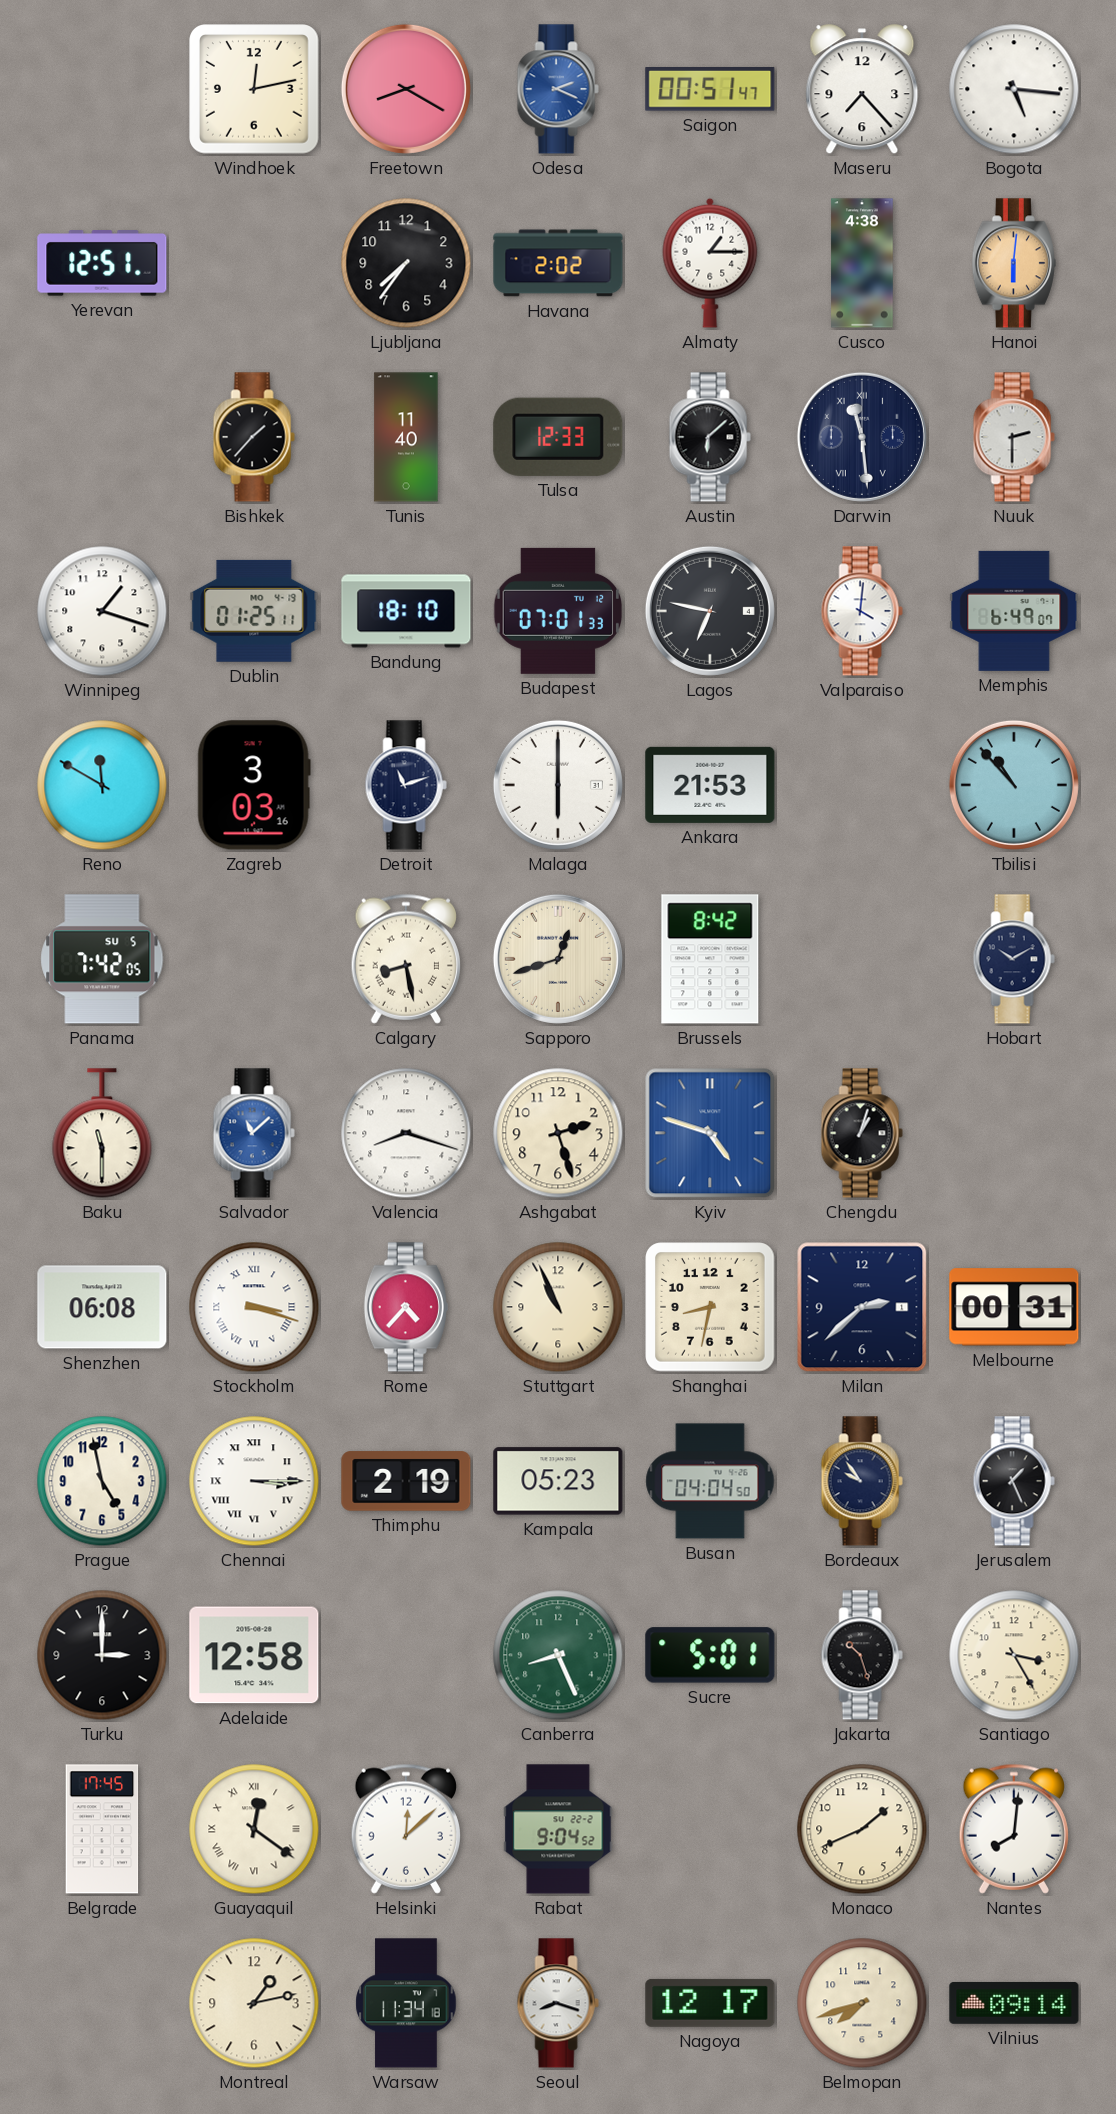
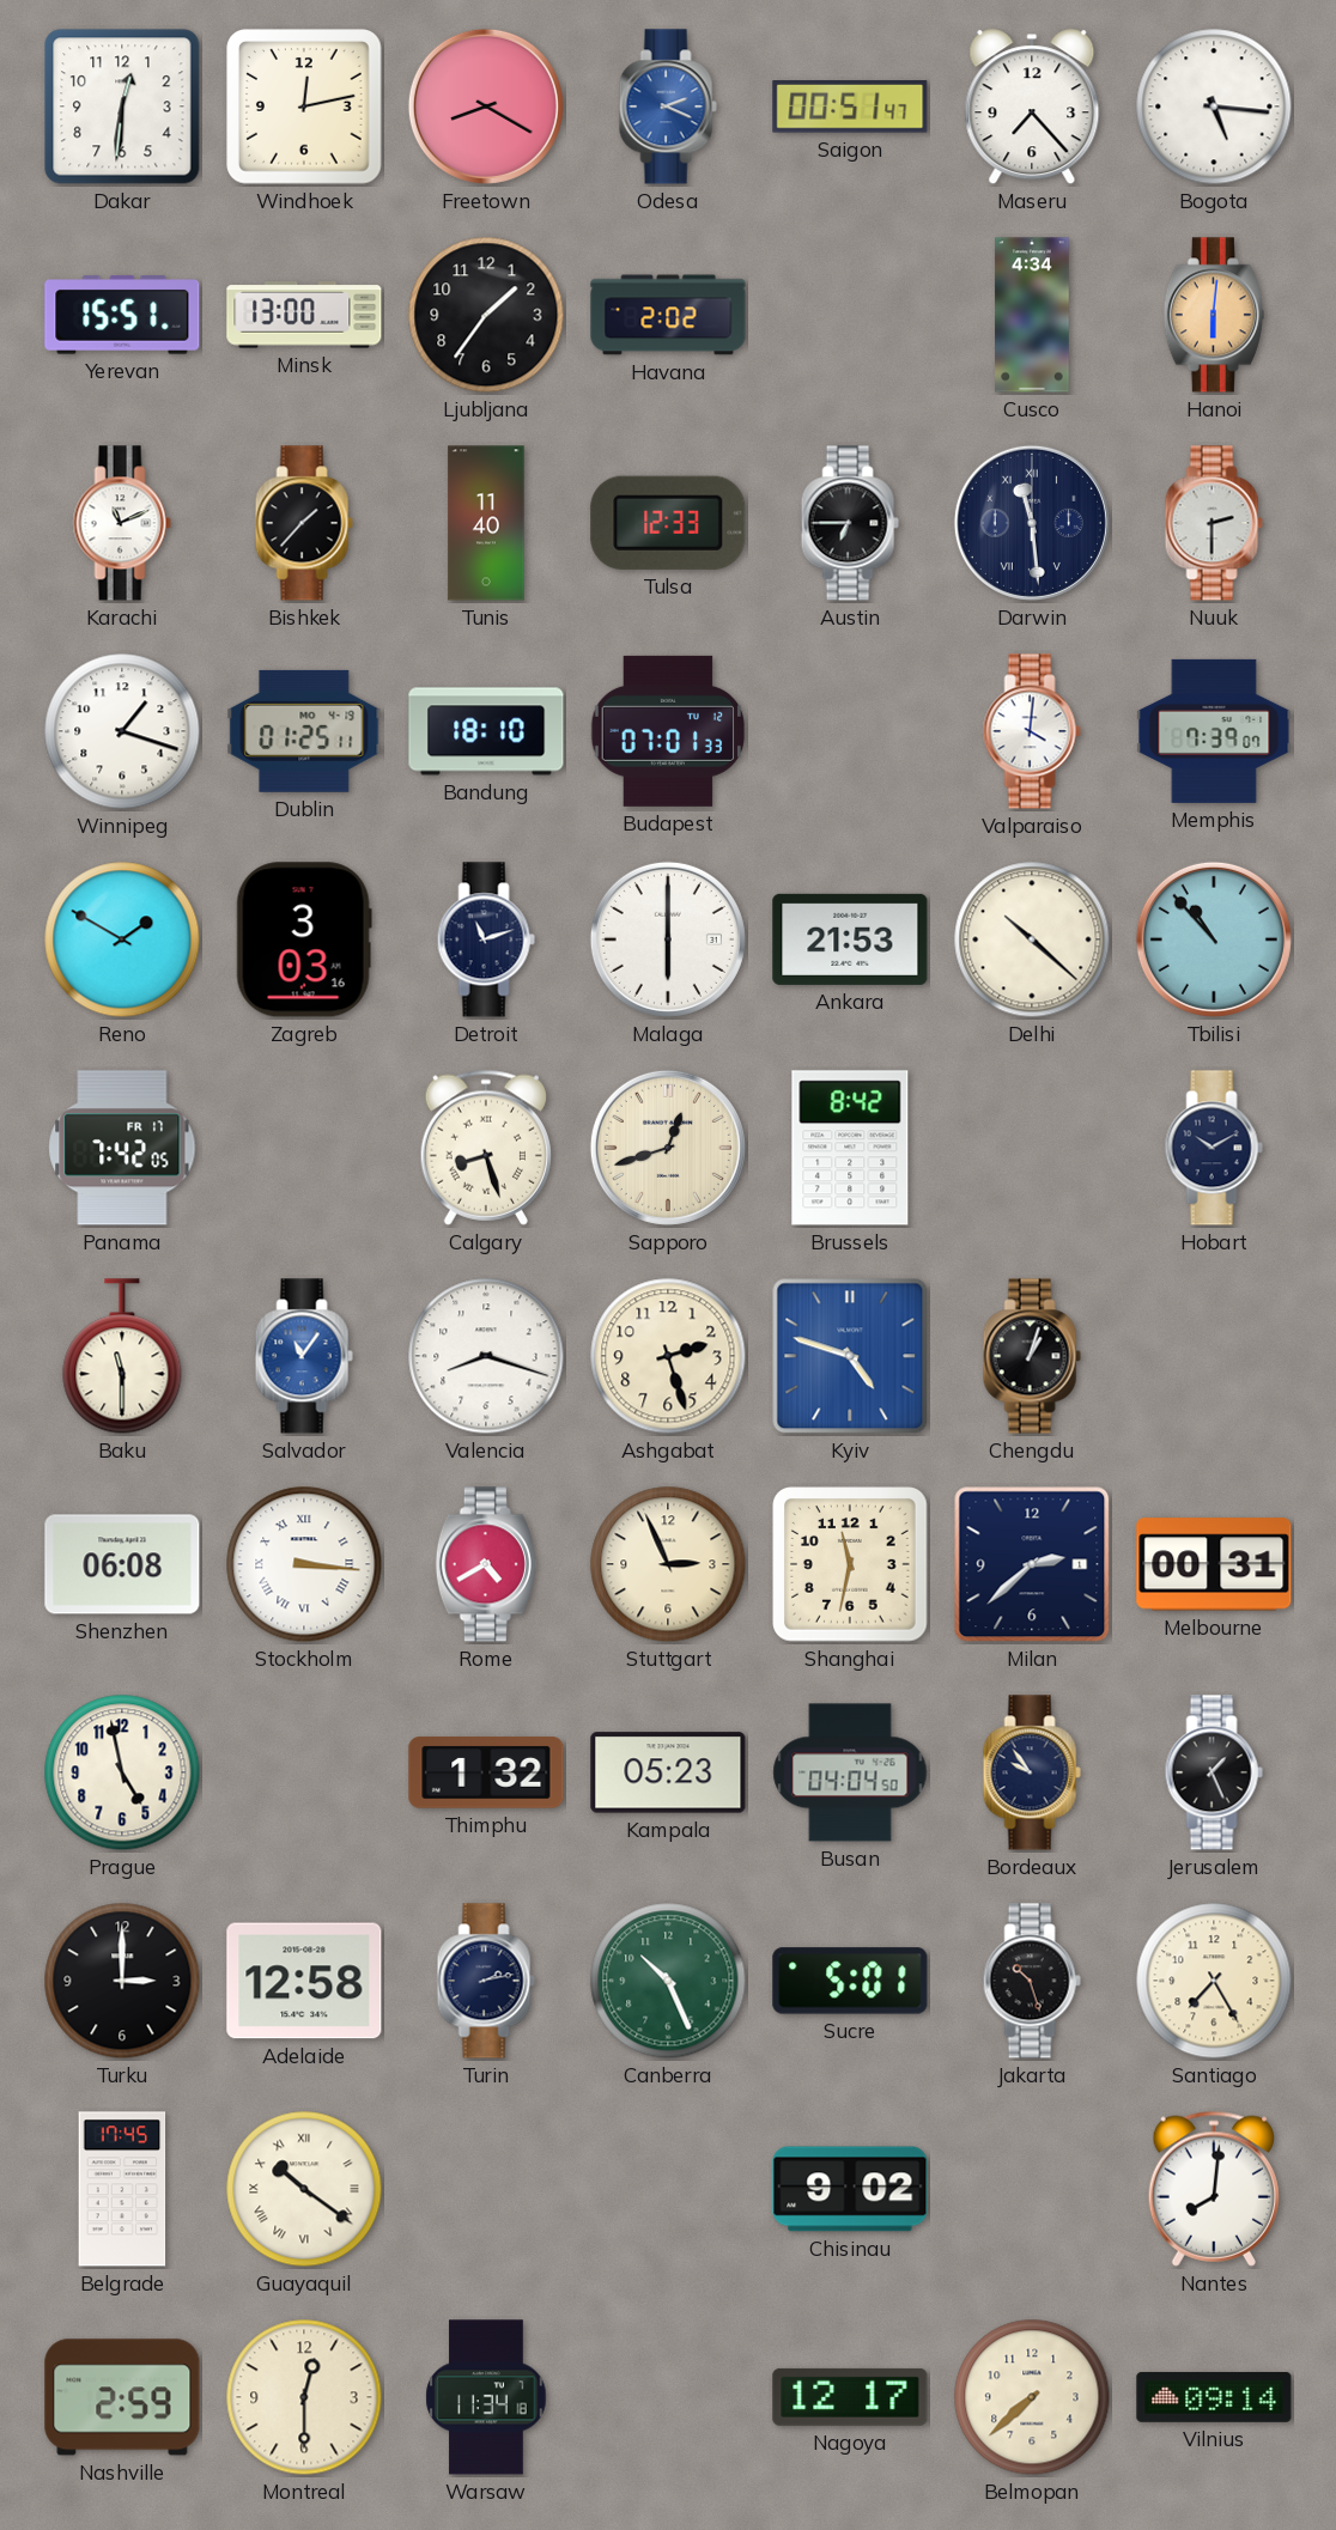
Dakar: none -> 12:31
Yerevan: 12:51 -> 15:51
Minsk: none -> 13:00
Ljubljana: 7:36 -> 1:36
Almaty: 1:15 -> none
Cusco: 4:38 -> 4:34
Karachi: none -> 11:11
Austin: 6:08 -> 6:45
Lagos: 6:47 -> none
Memphis: 6:49 -> 7:39
Reno: 11:50 -> 1:50
Delhi: none -> 10:22
Panama date: SU 5 -> FR 17
Calgary: 8:28 -> 8:27
Salvador: 11:08 -> 11:06
Stockholm: 3:18 -> 3:16
Rome: 4:37 -> 4:40
Stuttgart: 10:56 -> 2:56
Shanghai: 8:32 -> 11:32
Chennai: 3:15 -> none
Thimphu: 2:19 -> 1:32
Turin: none -> 2:13
Canberra: 8:26 -> 10:26
Santiago: 3:25 -> 7:25
Guayaquil: 12:21 -> 10:21
Helsinki: 12:08 -> none
Rabat: 9:04 -> none
Chisinau: none -> 9:02
Monaco: 1:41 -> none
Nashville: none -> 2:59
Montreal: 1:13 -> 12:30
Seoul: 8:18 -> none
Belmopan: 7:42 -> 7:38
